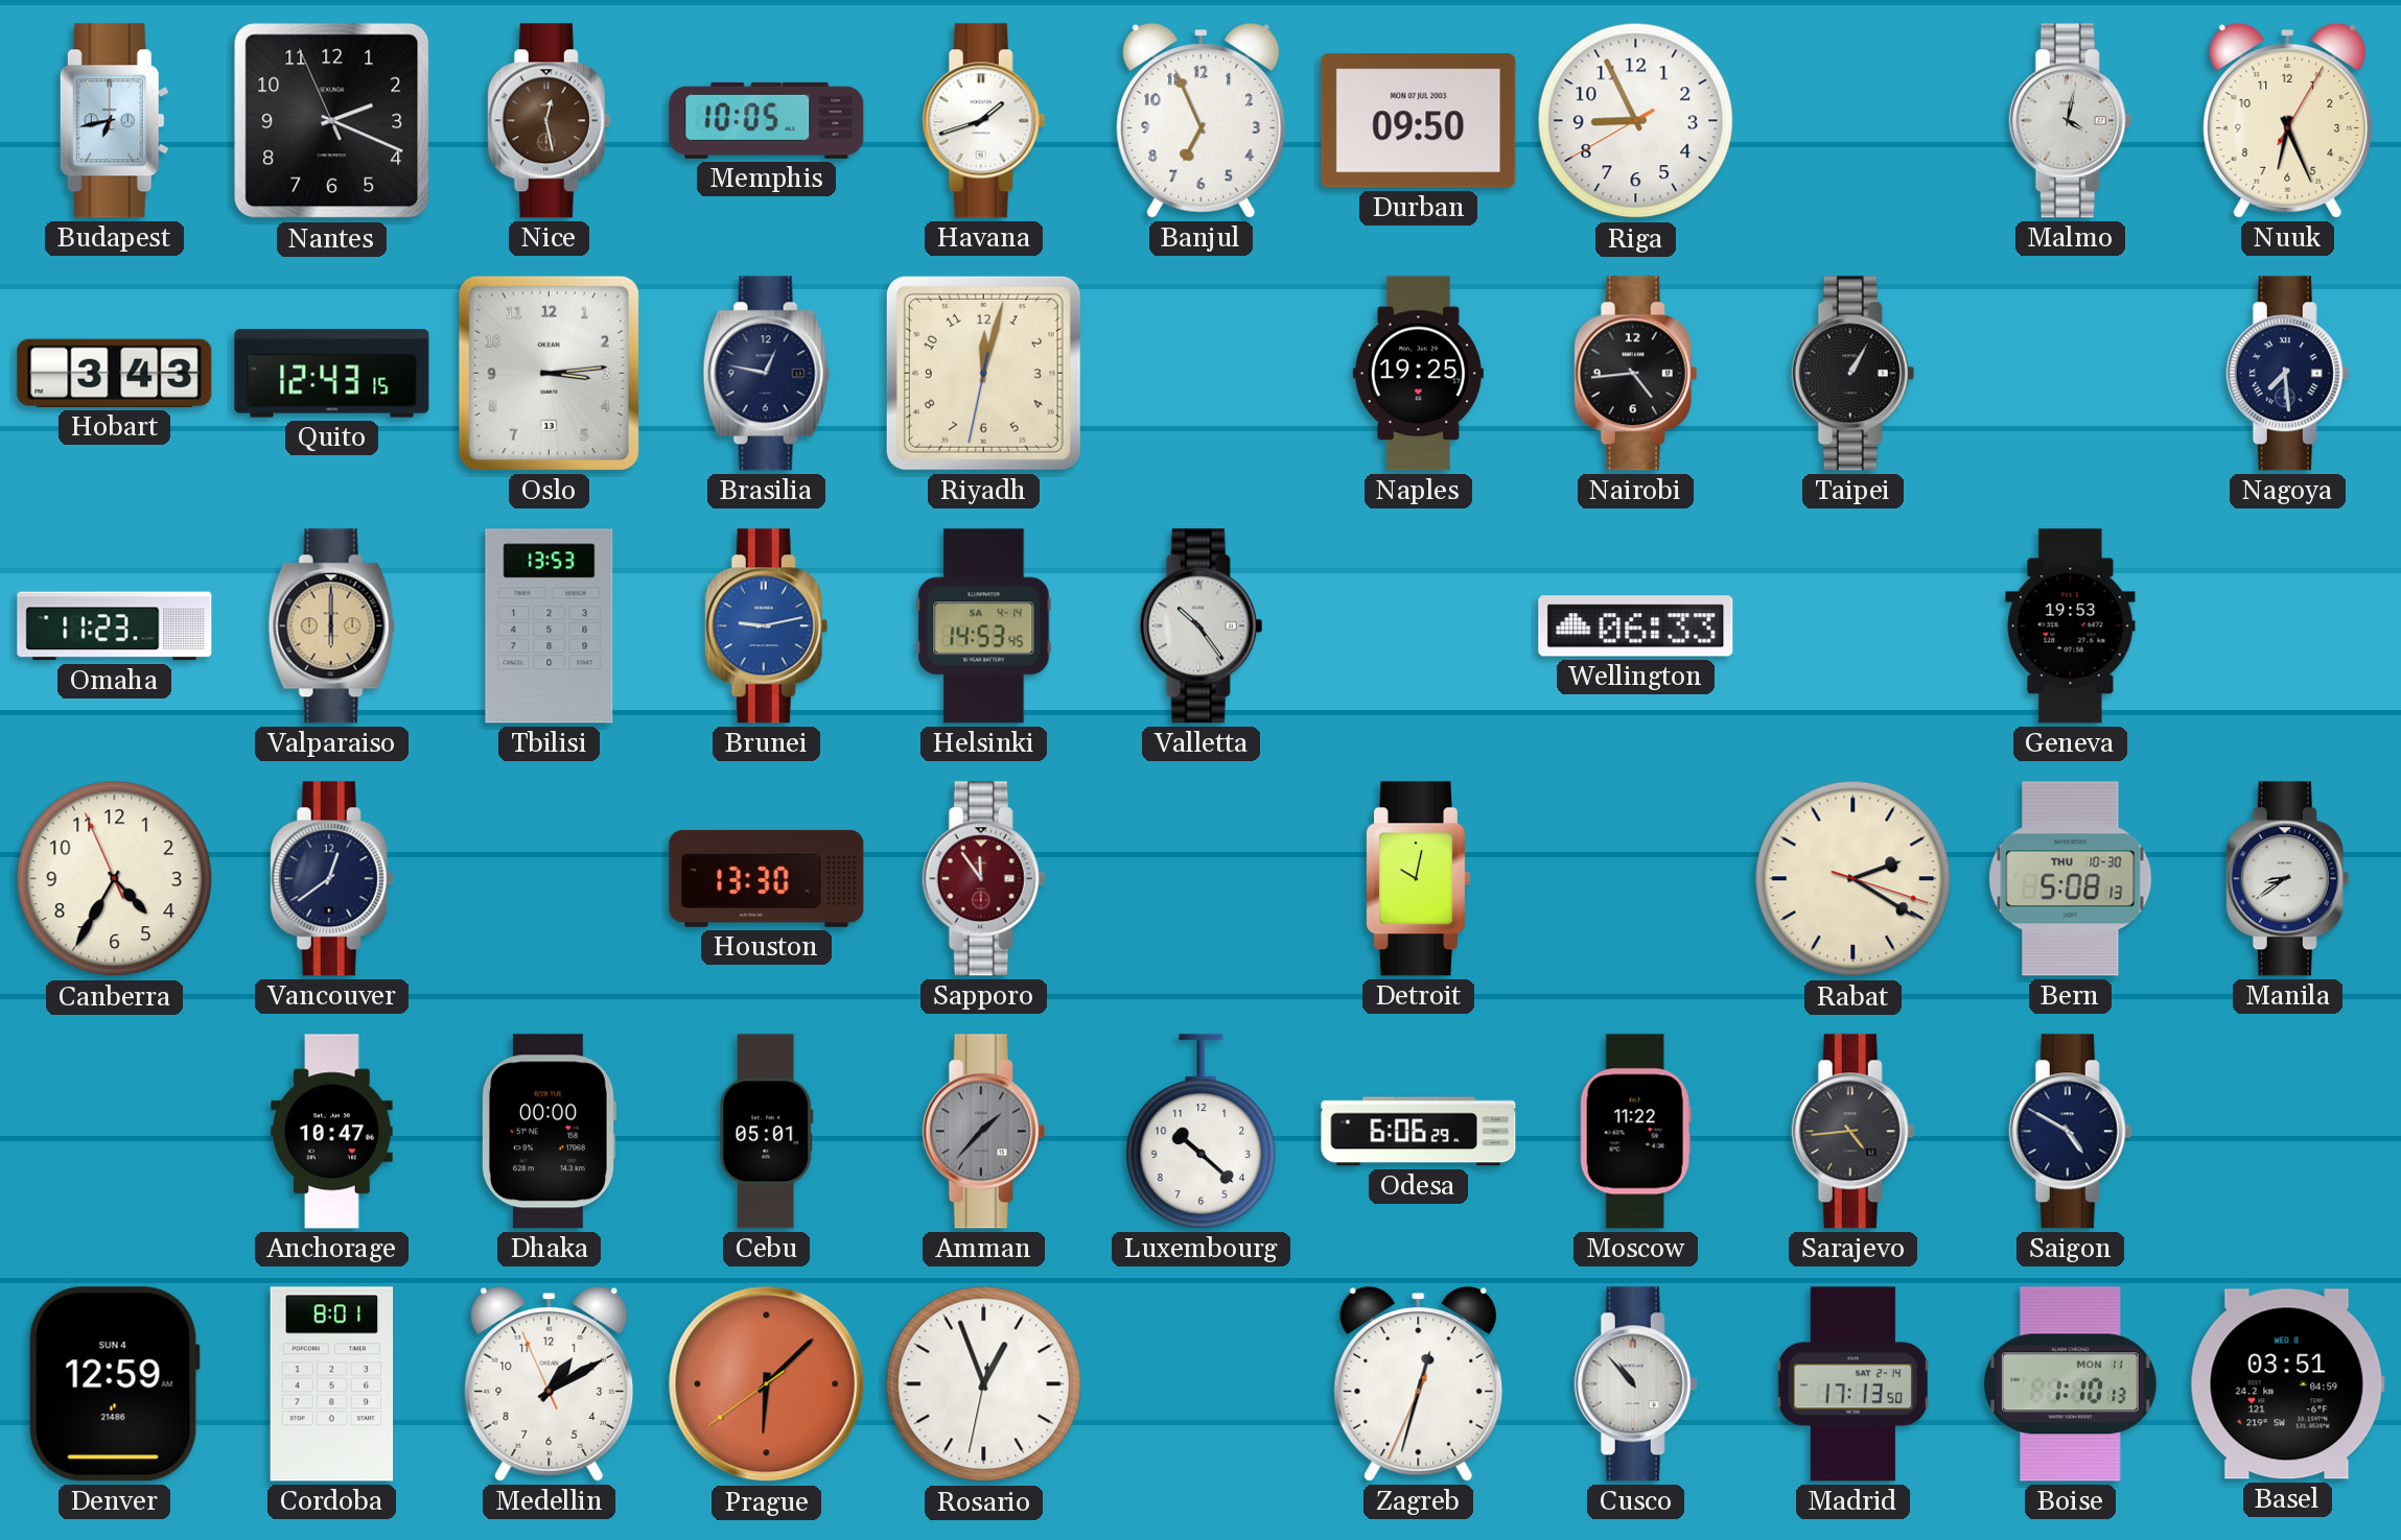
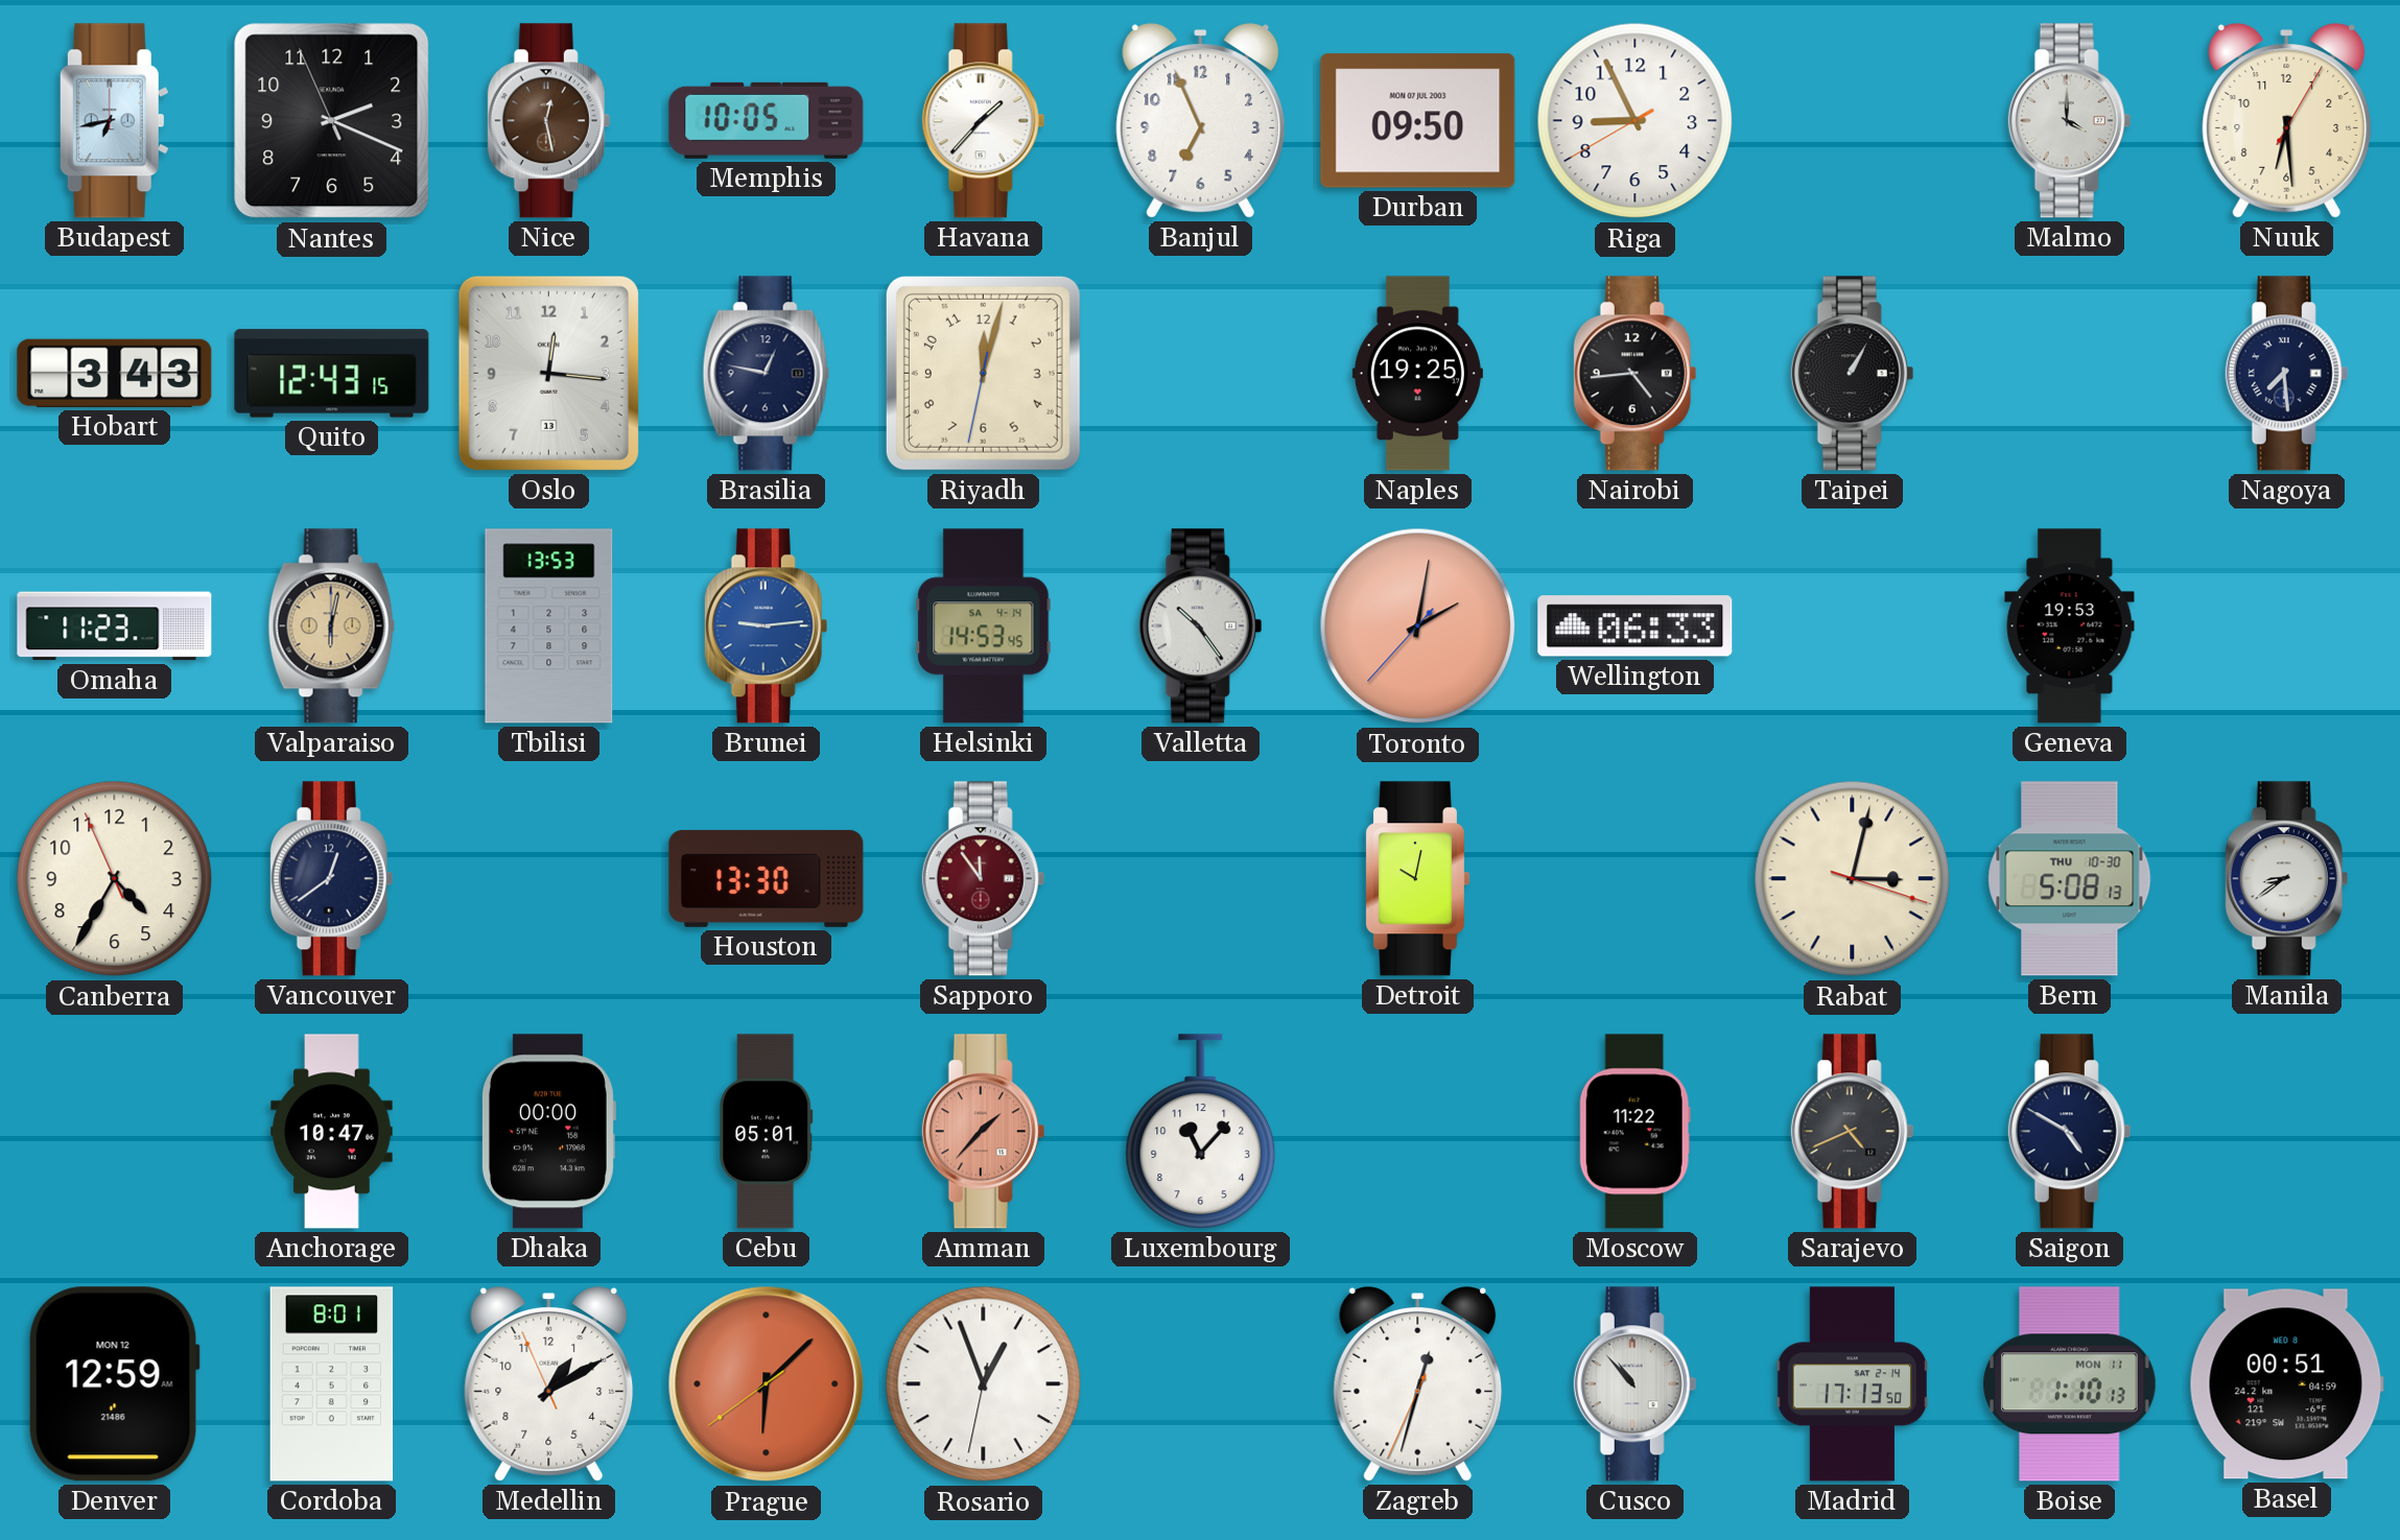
Havana: 1:42 -> 1:37
Malmo: 4:02 -> 4:00
Nuuk: 6:26 -> 6:29
Oslo: 3:14 -> 12:16
Valparaiso: 6:00 -> 6:02
Brunei: 9:13 -> 9:14
Toronto: none -> 2:01
Rabat: 2:20 -> 3:02
Amman dial: grey -> salmon
Luxembourg: 10:22 -> 11:07
Odesa: 6:06 -> none
Sarajevo: 4:44 -> 4:41
Denver date: SUN 4 -> MON 12
Basel: 03:51 -> 00:51
